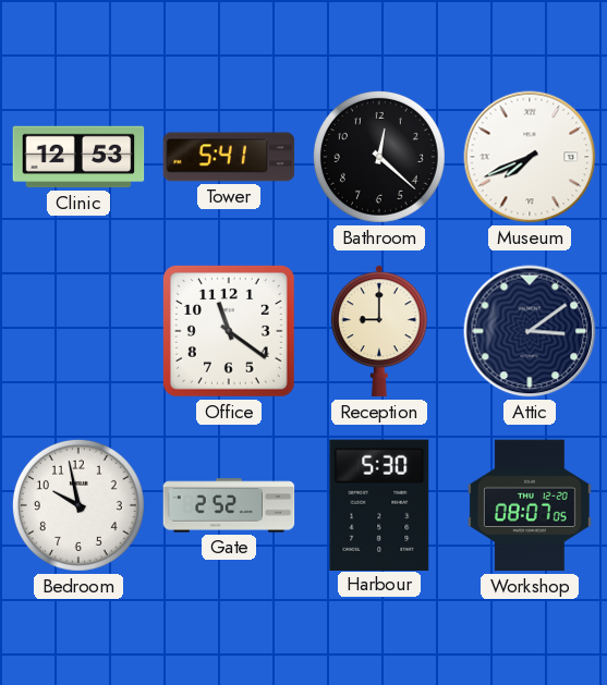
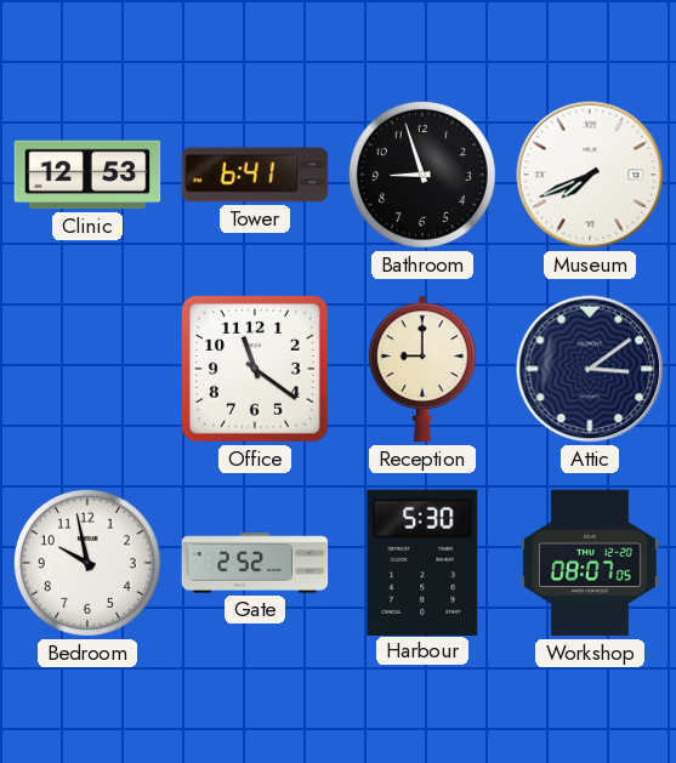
Tower: 5:41 -> 6:41
Bathroom: 12:22 -> 8:57
